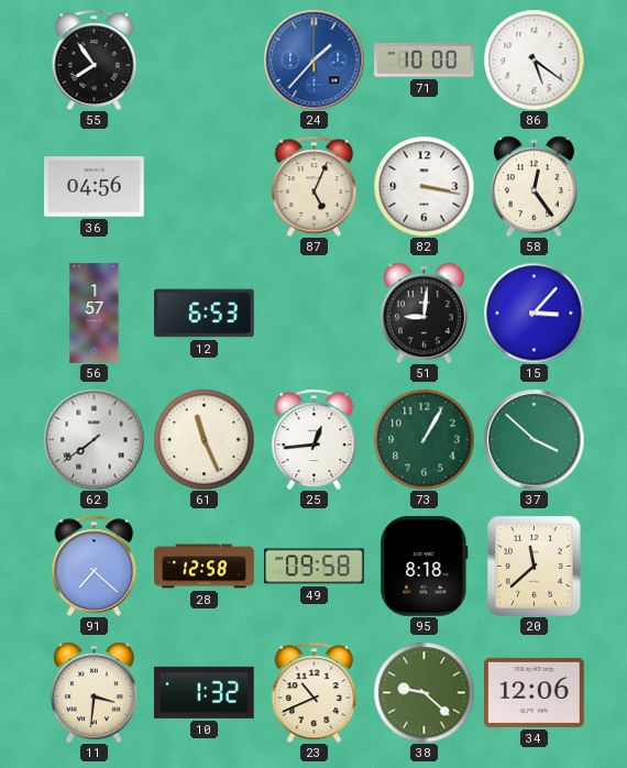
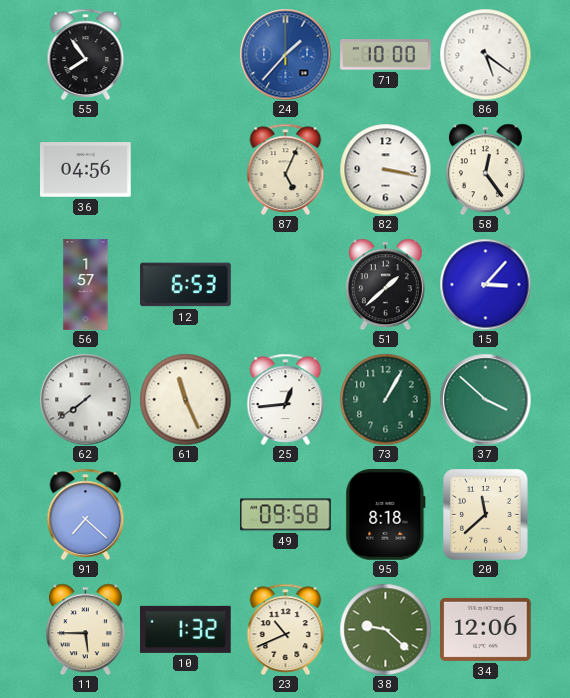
51: 9:01 -> 1:38
28: 12:58 -> none
11: 3:31 -> 5:45
